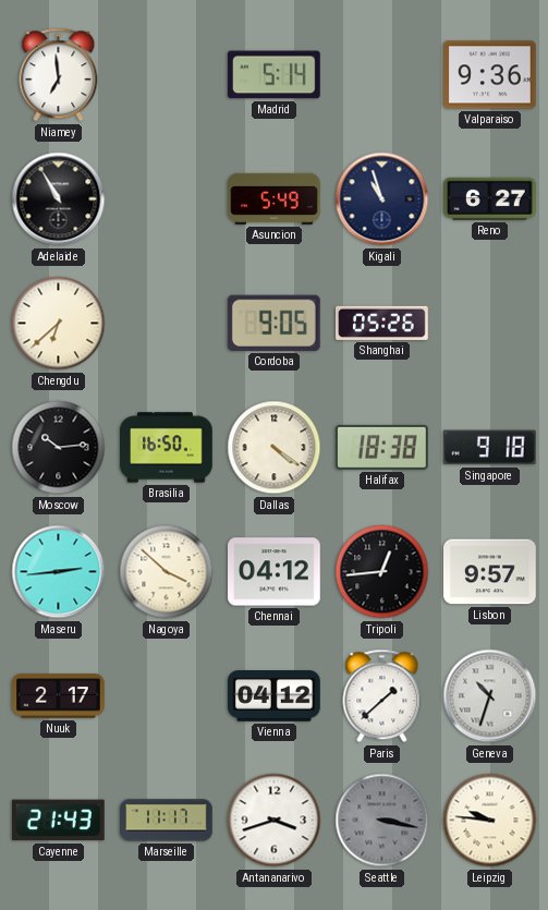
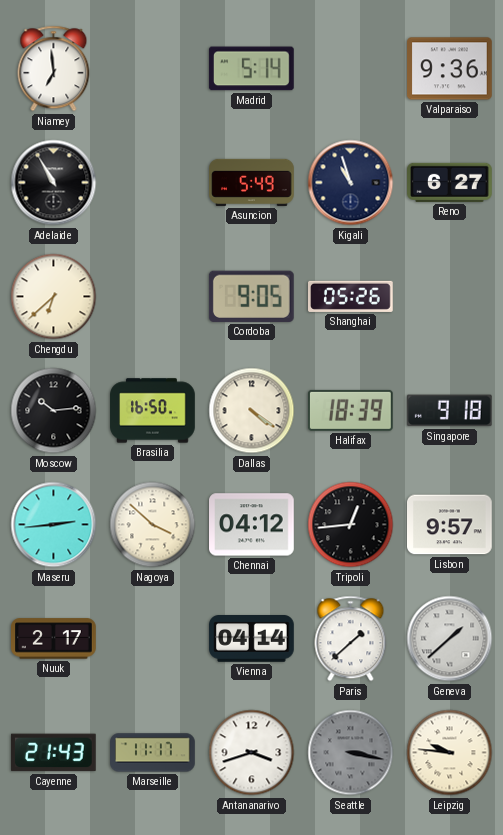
Halifax: 18:38 -> 18:39
Vienna: 04:12 -> 04:14
Geneva: 10:33 -> 1:38
